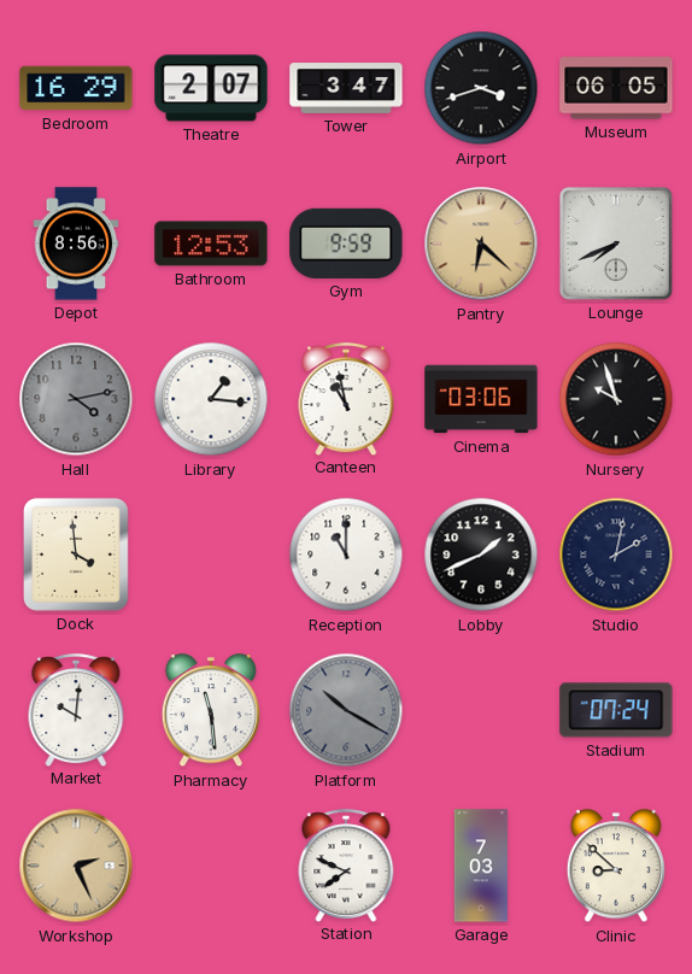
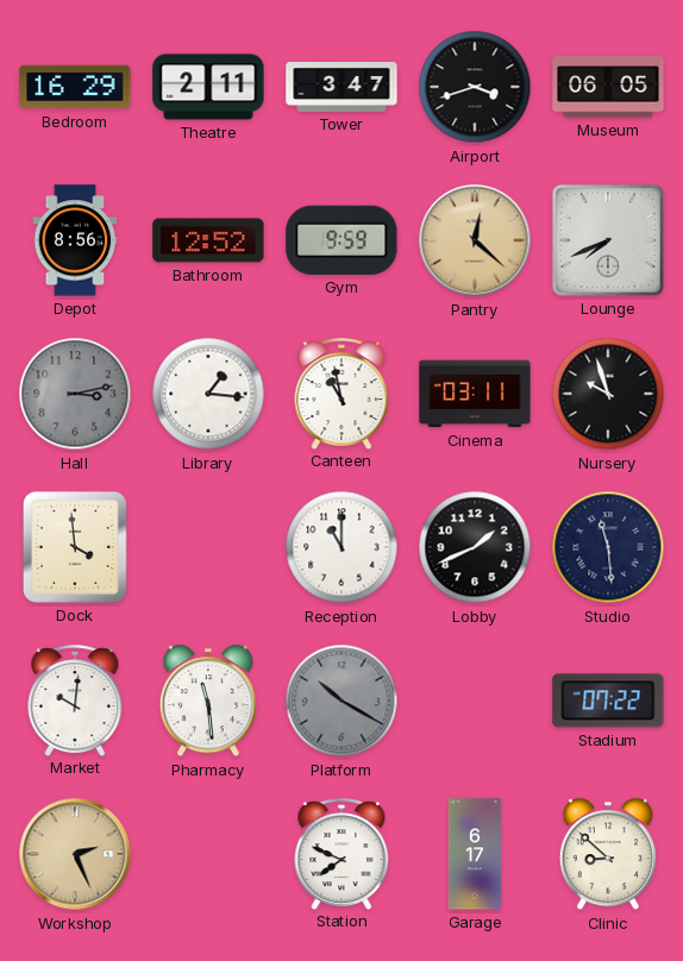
Theatre: 2:07 -> 2:11
Bathroom: 12:53 -> 12:52
Pantry: 6:22 -> 12:22
Hall: 4:13 -> 3:13
Cinema: 03:06 -> 03:11
Studio: 2:02 -> 11:29
Stadium: 07:24 -> 07:22
Garage: 7:03 -> 6:17
